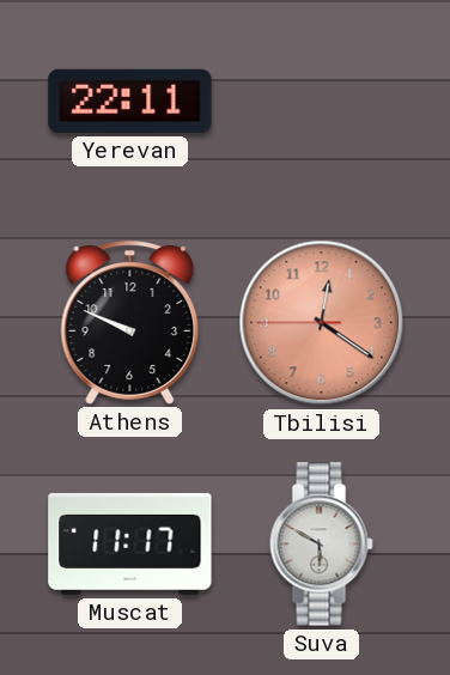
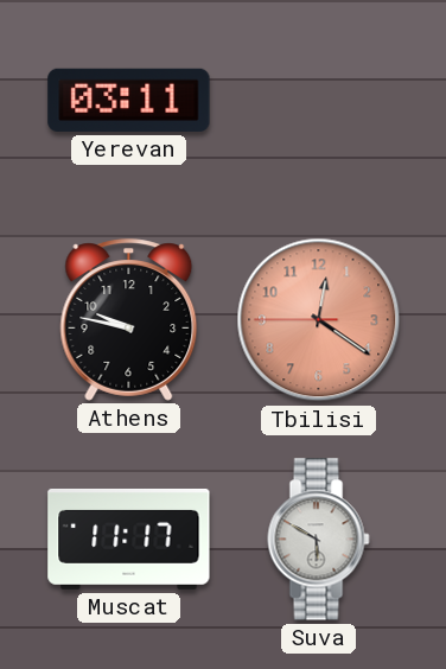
Yerevan: 22:11 -> 03:11
Athens: 9:49 -> 9:47
